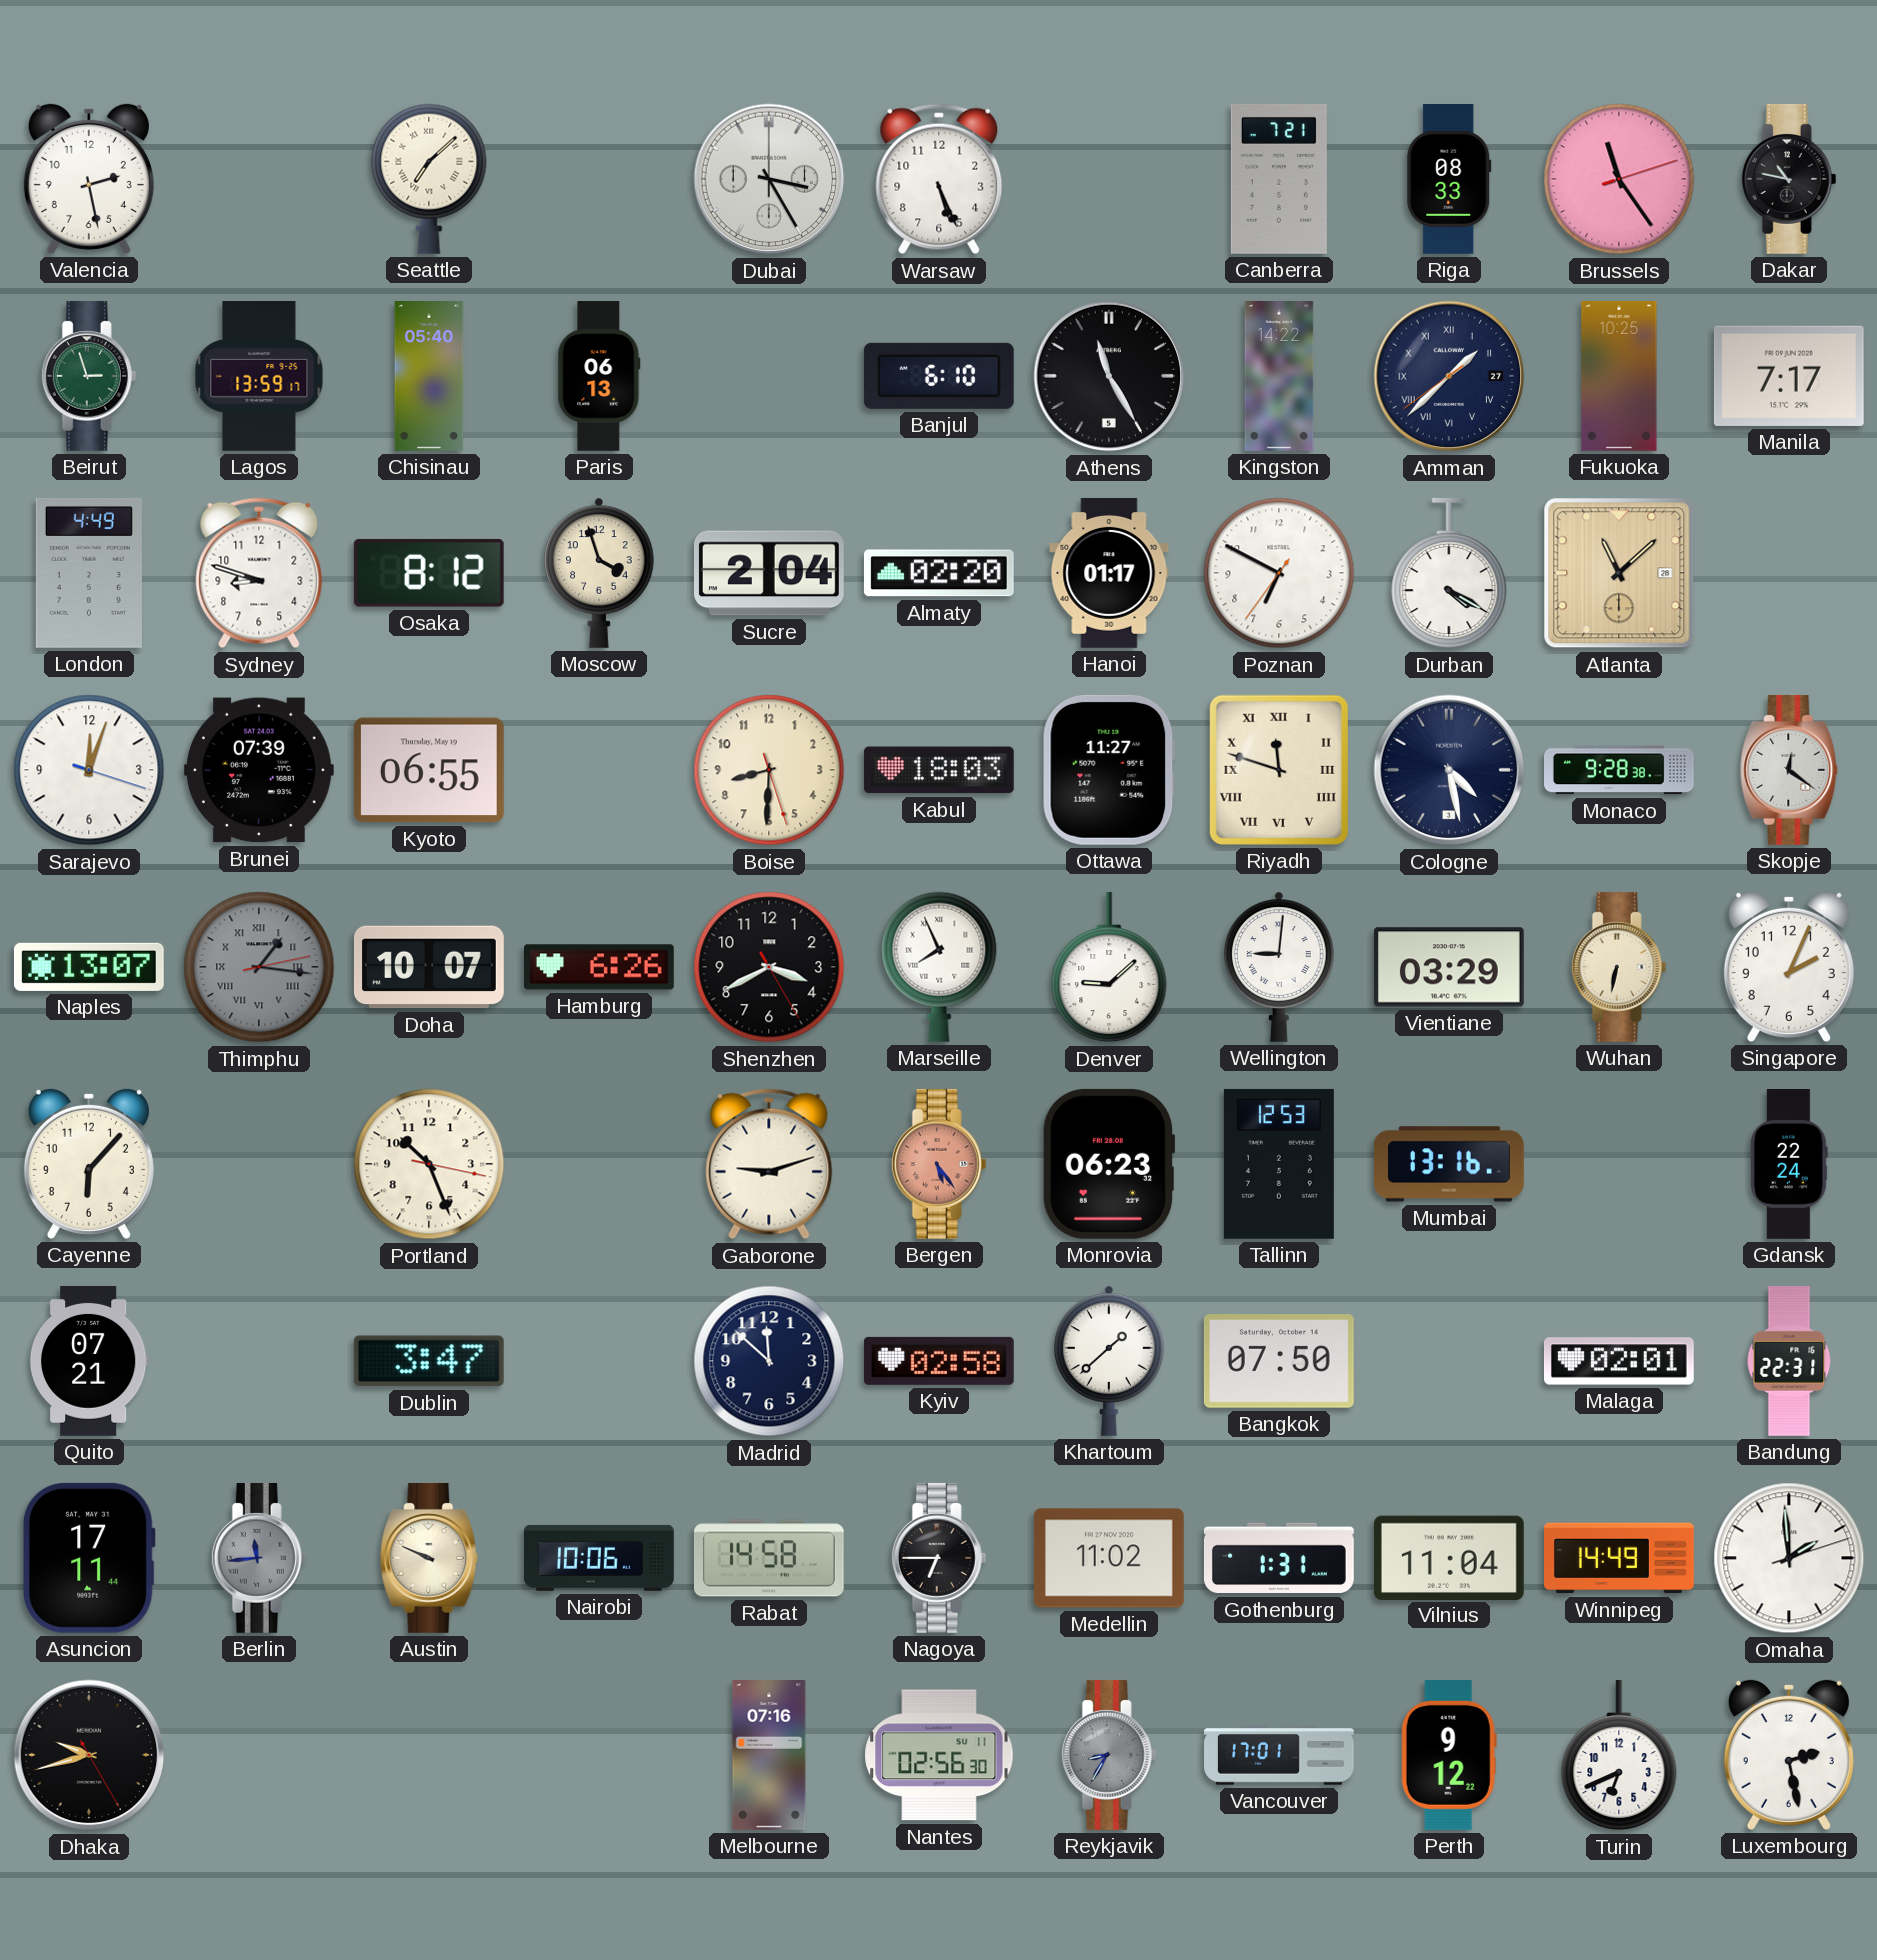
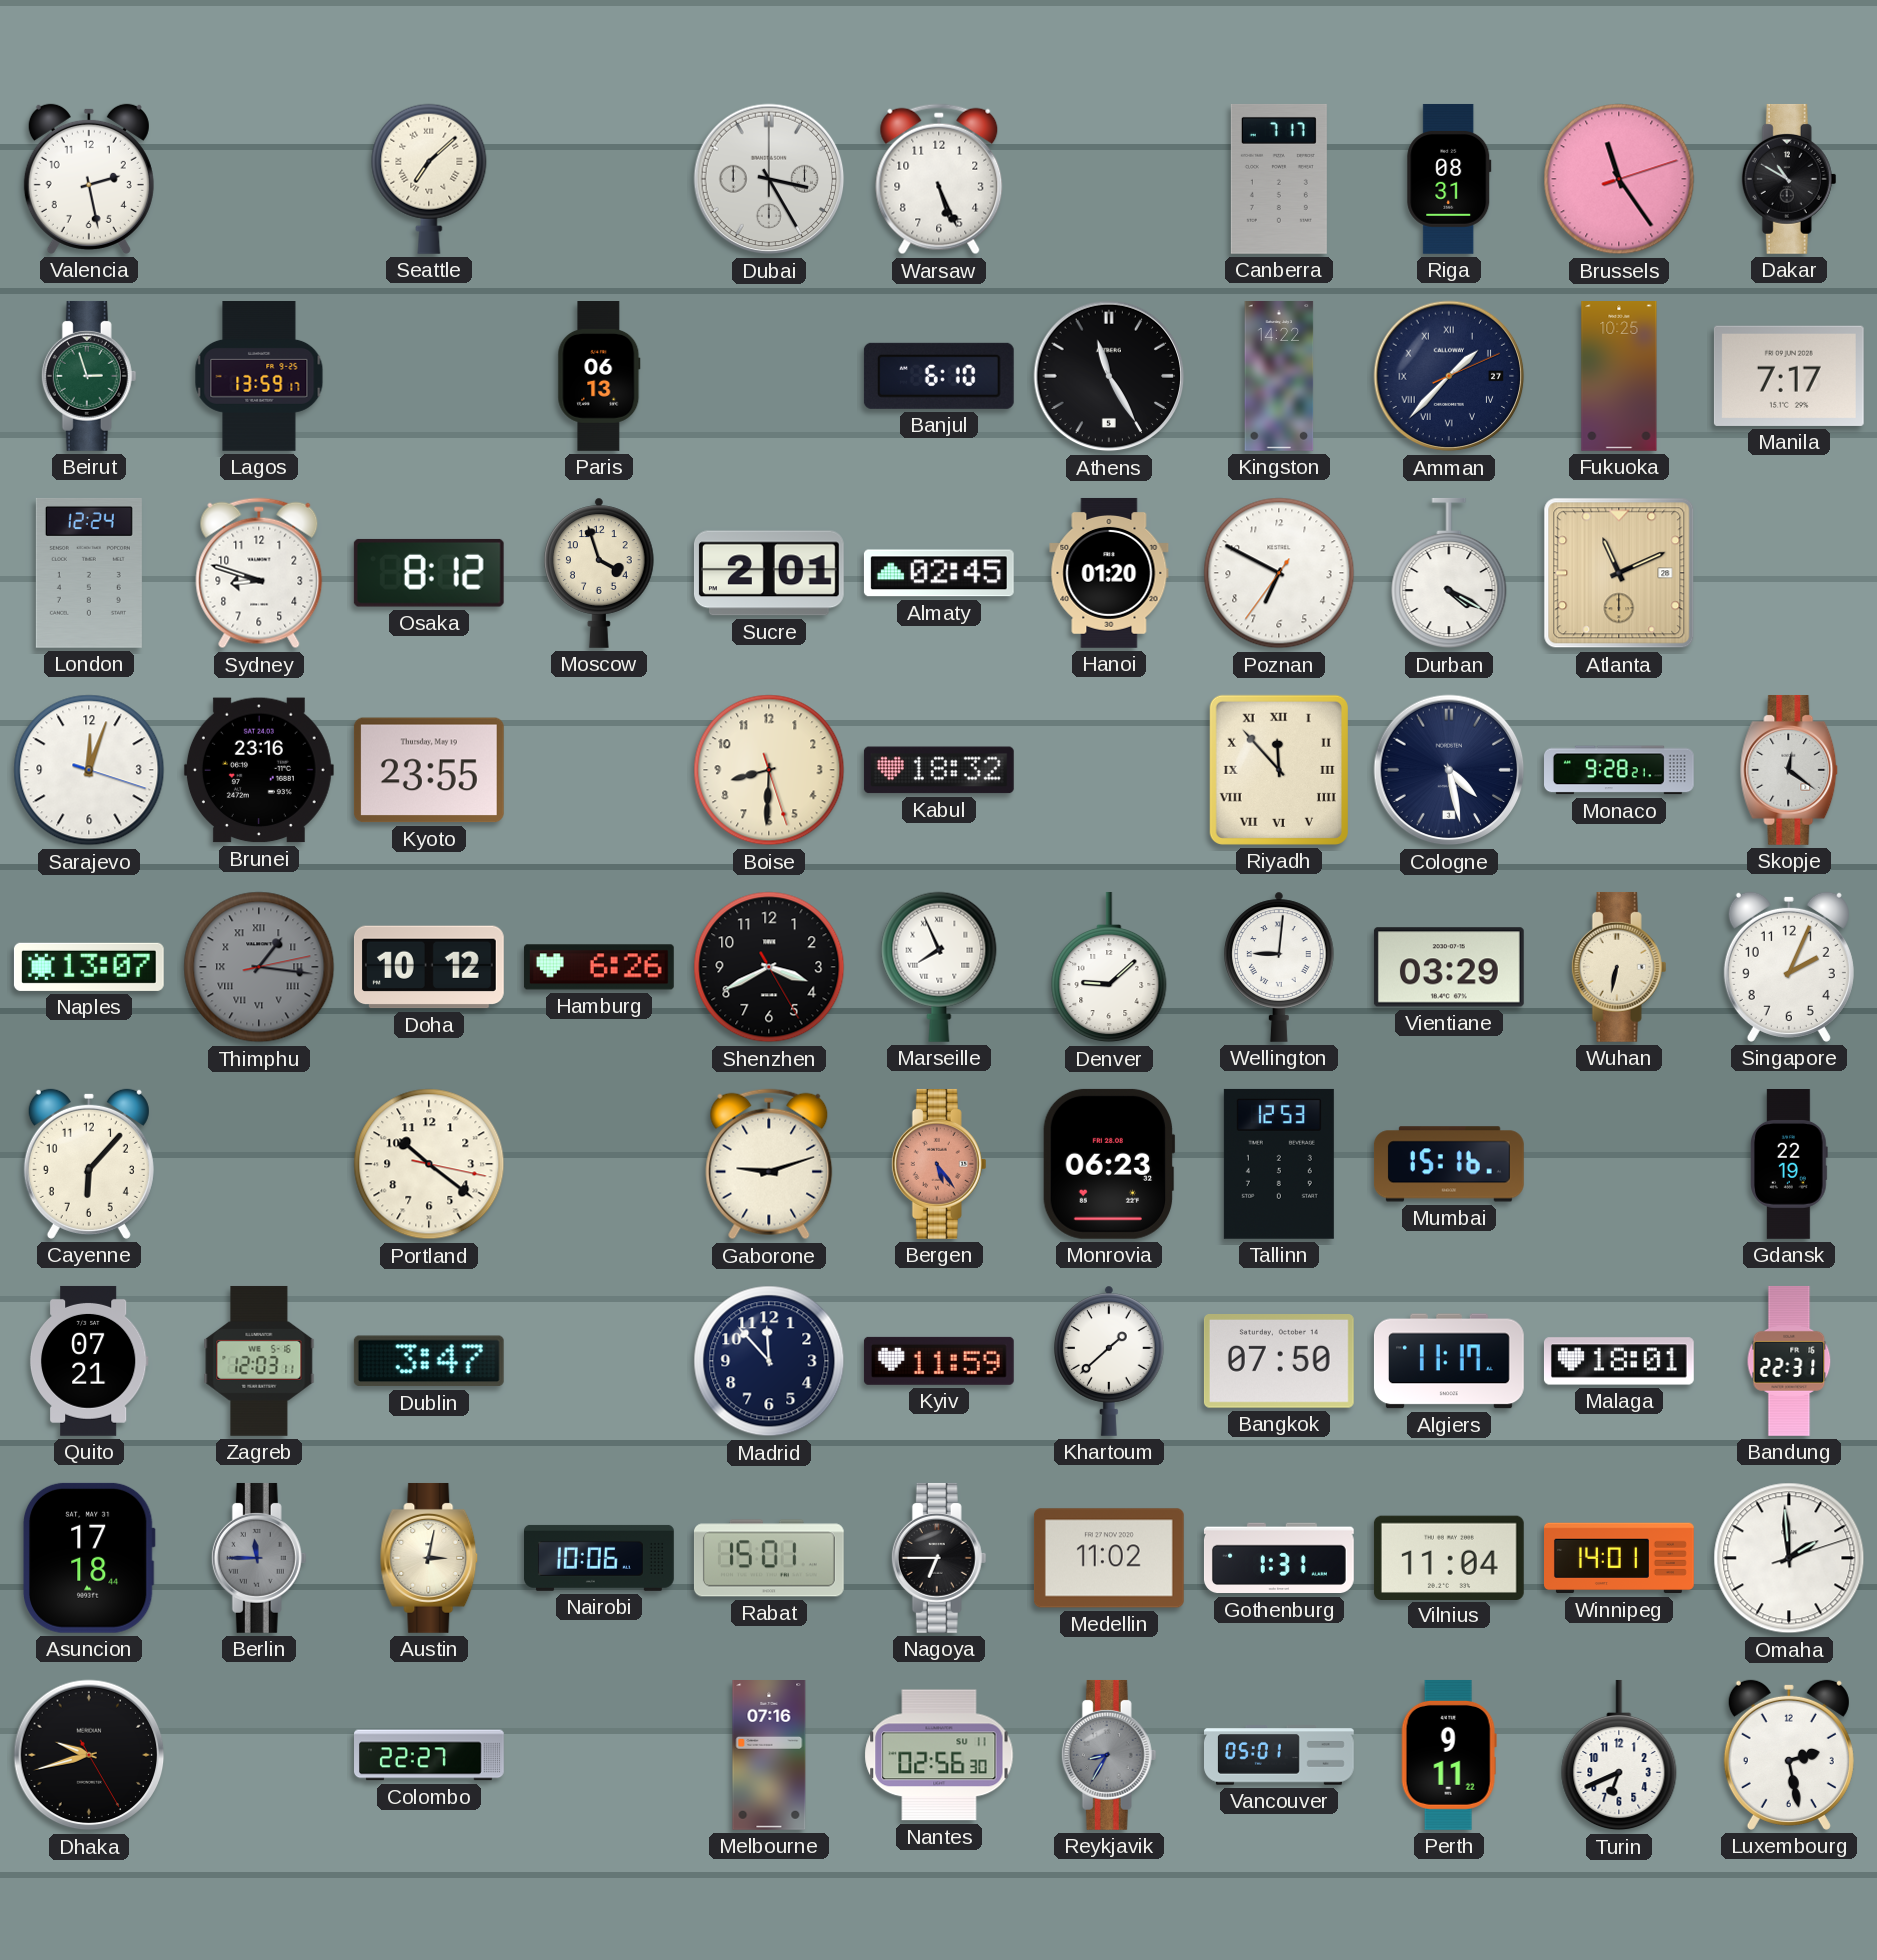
Canberra: 7:21 -> 7:17
Riga: 08:33 -> 08:31
Dakar: 10:47 -> 10:50
Chisinau: 05:40 -> none
Amman: 1:37:39 -> 1:37:11
London: 4:49 -> 12:24
Sucre: 2:04 -> 2:01
Almaty: 02:20 -> 02:45
Hanoi: 01:17 -> 01:20
Atlanta: 11:08 -> 11:11
Brunei: 07:39 -> 23:16
Kyoto: 06:55 -> 23:55
Kabul: 18:03 -> 18:32
Ottawa: 11:27 -> none
Riyadh: 11:48 -> 11:53
Monaco: 9:28:38 -> 9:28:21
Doha: 10:07 -> 10:12
Portland: 10:26 -> 10:21
Mumbai: 13:16 -> 15:16
Gdansk: 22:24 -> 22:19
Zagreb: none -> 12:03
Madrid: 11:52 -> 11:53
Kyiv: 02:58 -> 11:59
Algiers: none -> 11:17
Malaga: 02:01 -> 18:01
Asuncion: 17:11 -> 17:18
Berlin: 11:44 -> 11:45
Austin: 9:49 -> 3:02
Rabat: 14:58 -> 15:01
Winnipeg: 14:49 -> 14:01
Colombo: none -> 22:27
Vancouver: 17:01 -> 05:01
Perth: 9:12 -> 9:11
